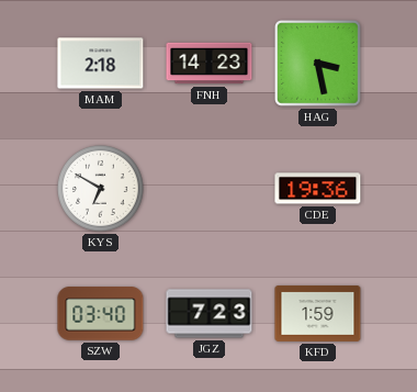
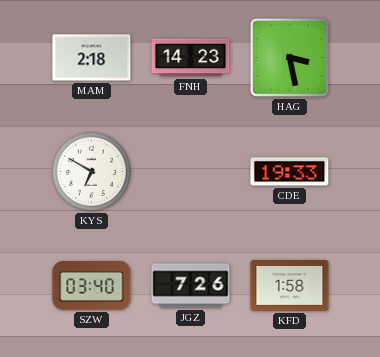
CDE: 19:36 -> 19:33
JGZ: 7:23 -> 7:26
KFD: 1:59 -> 1:58
